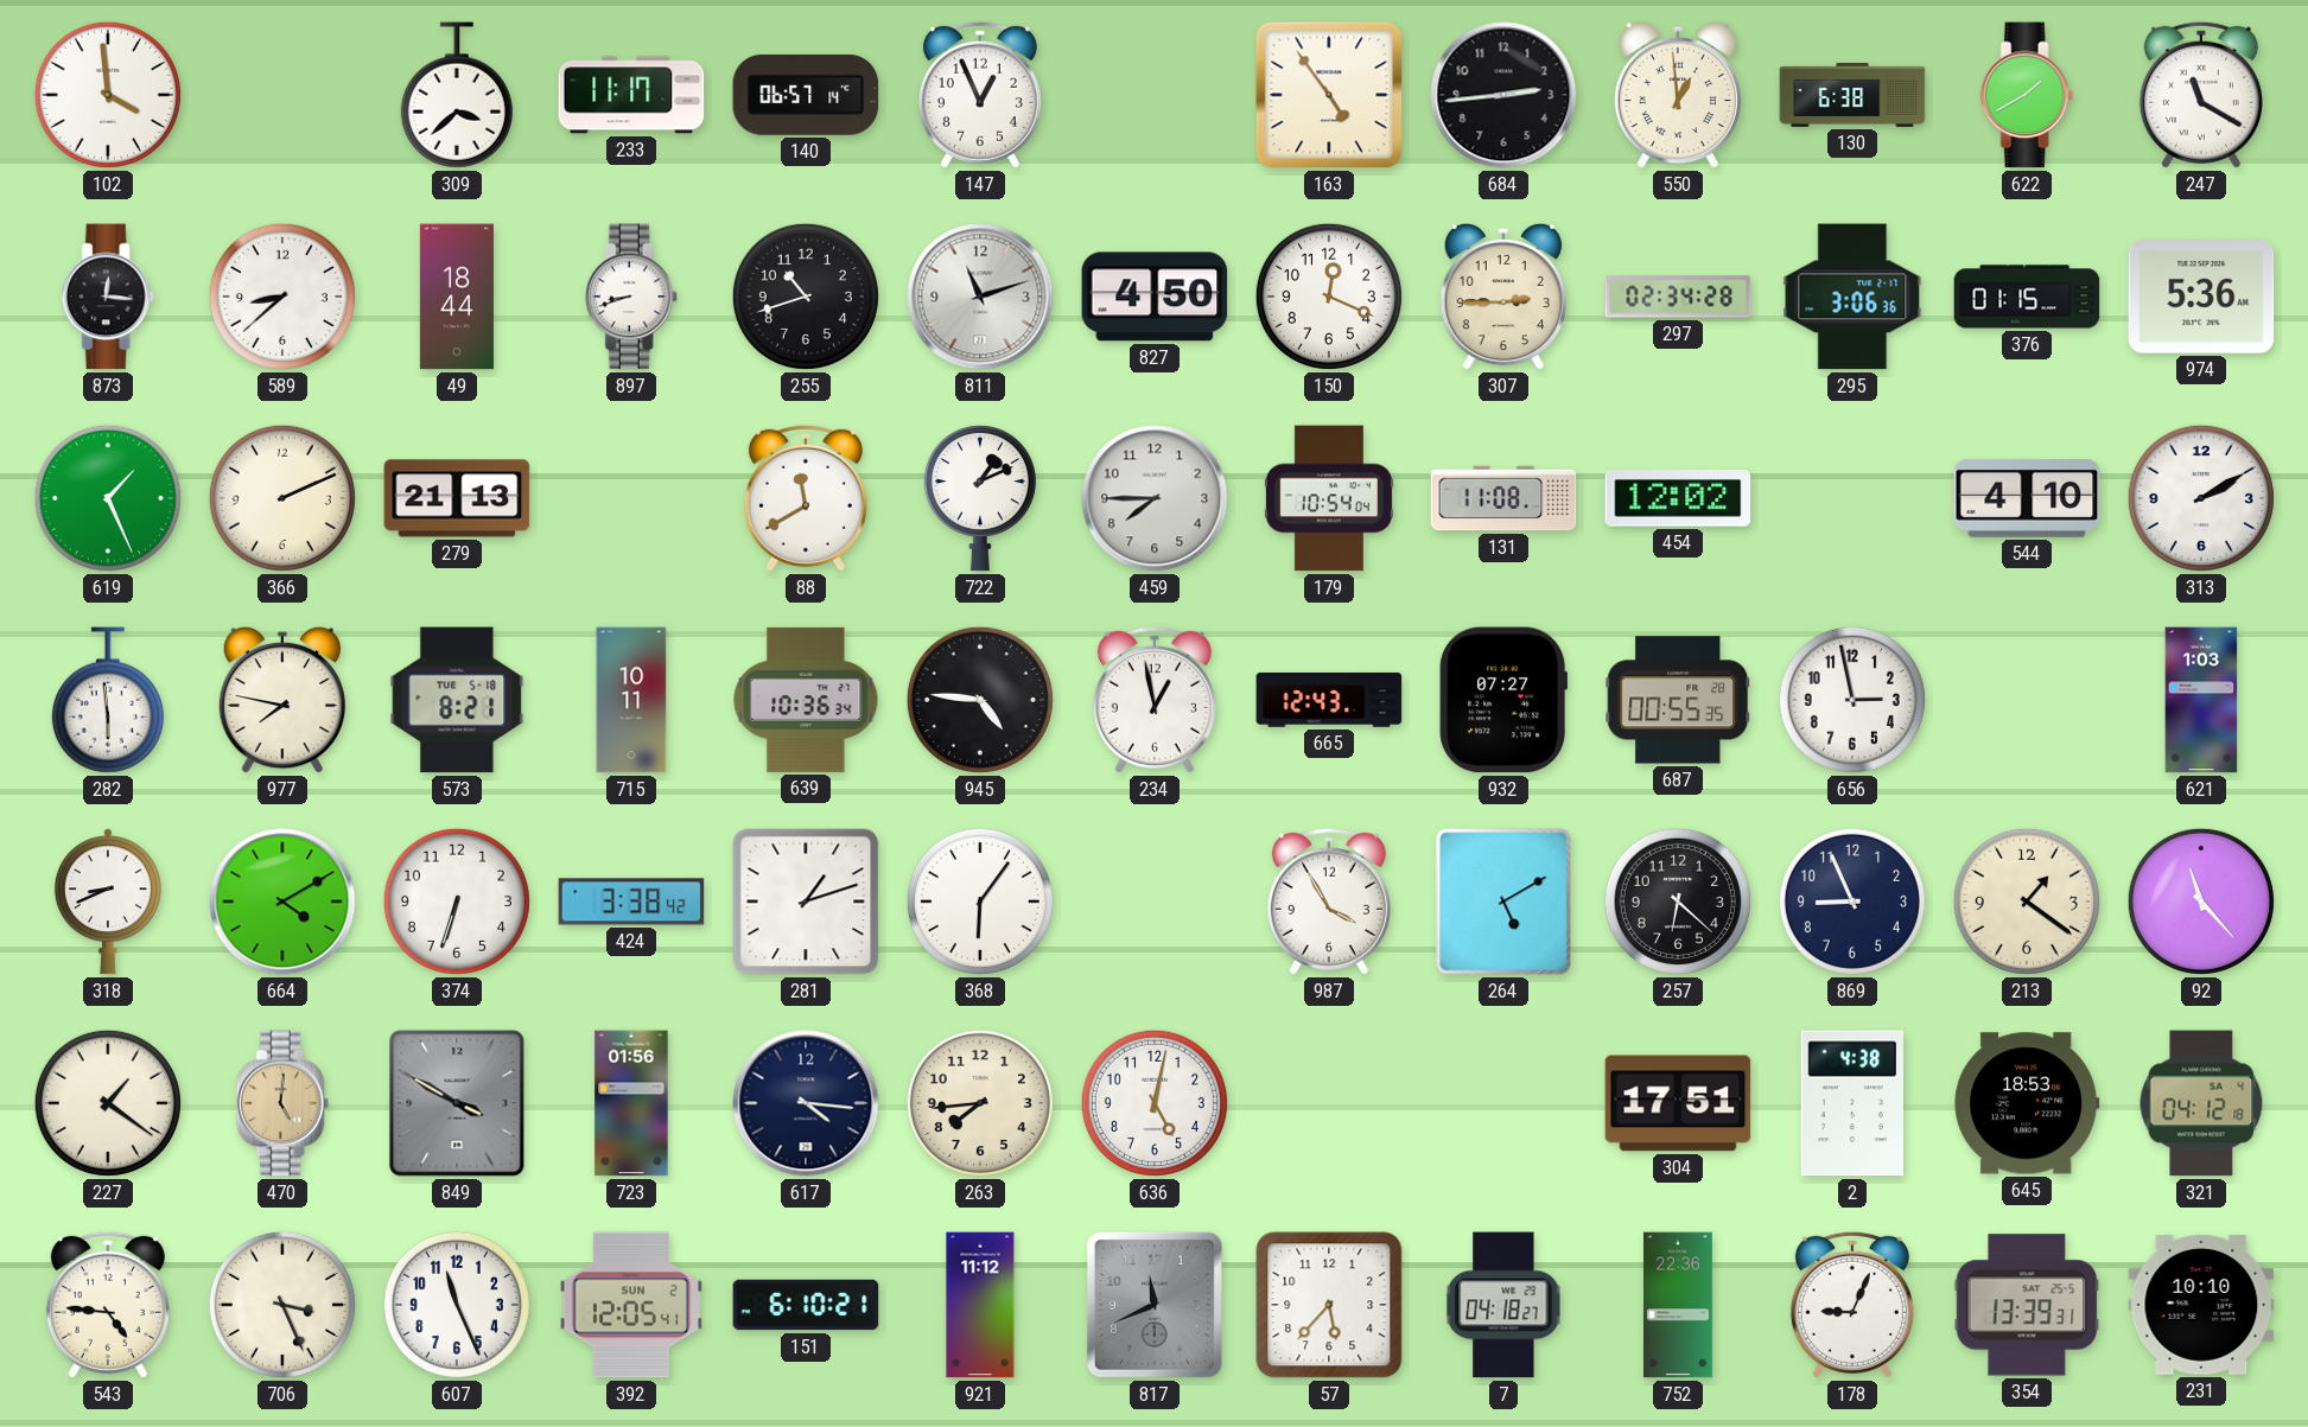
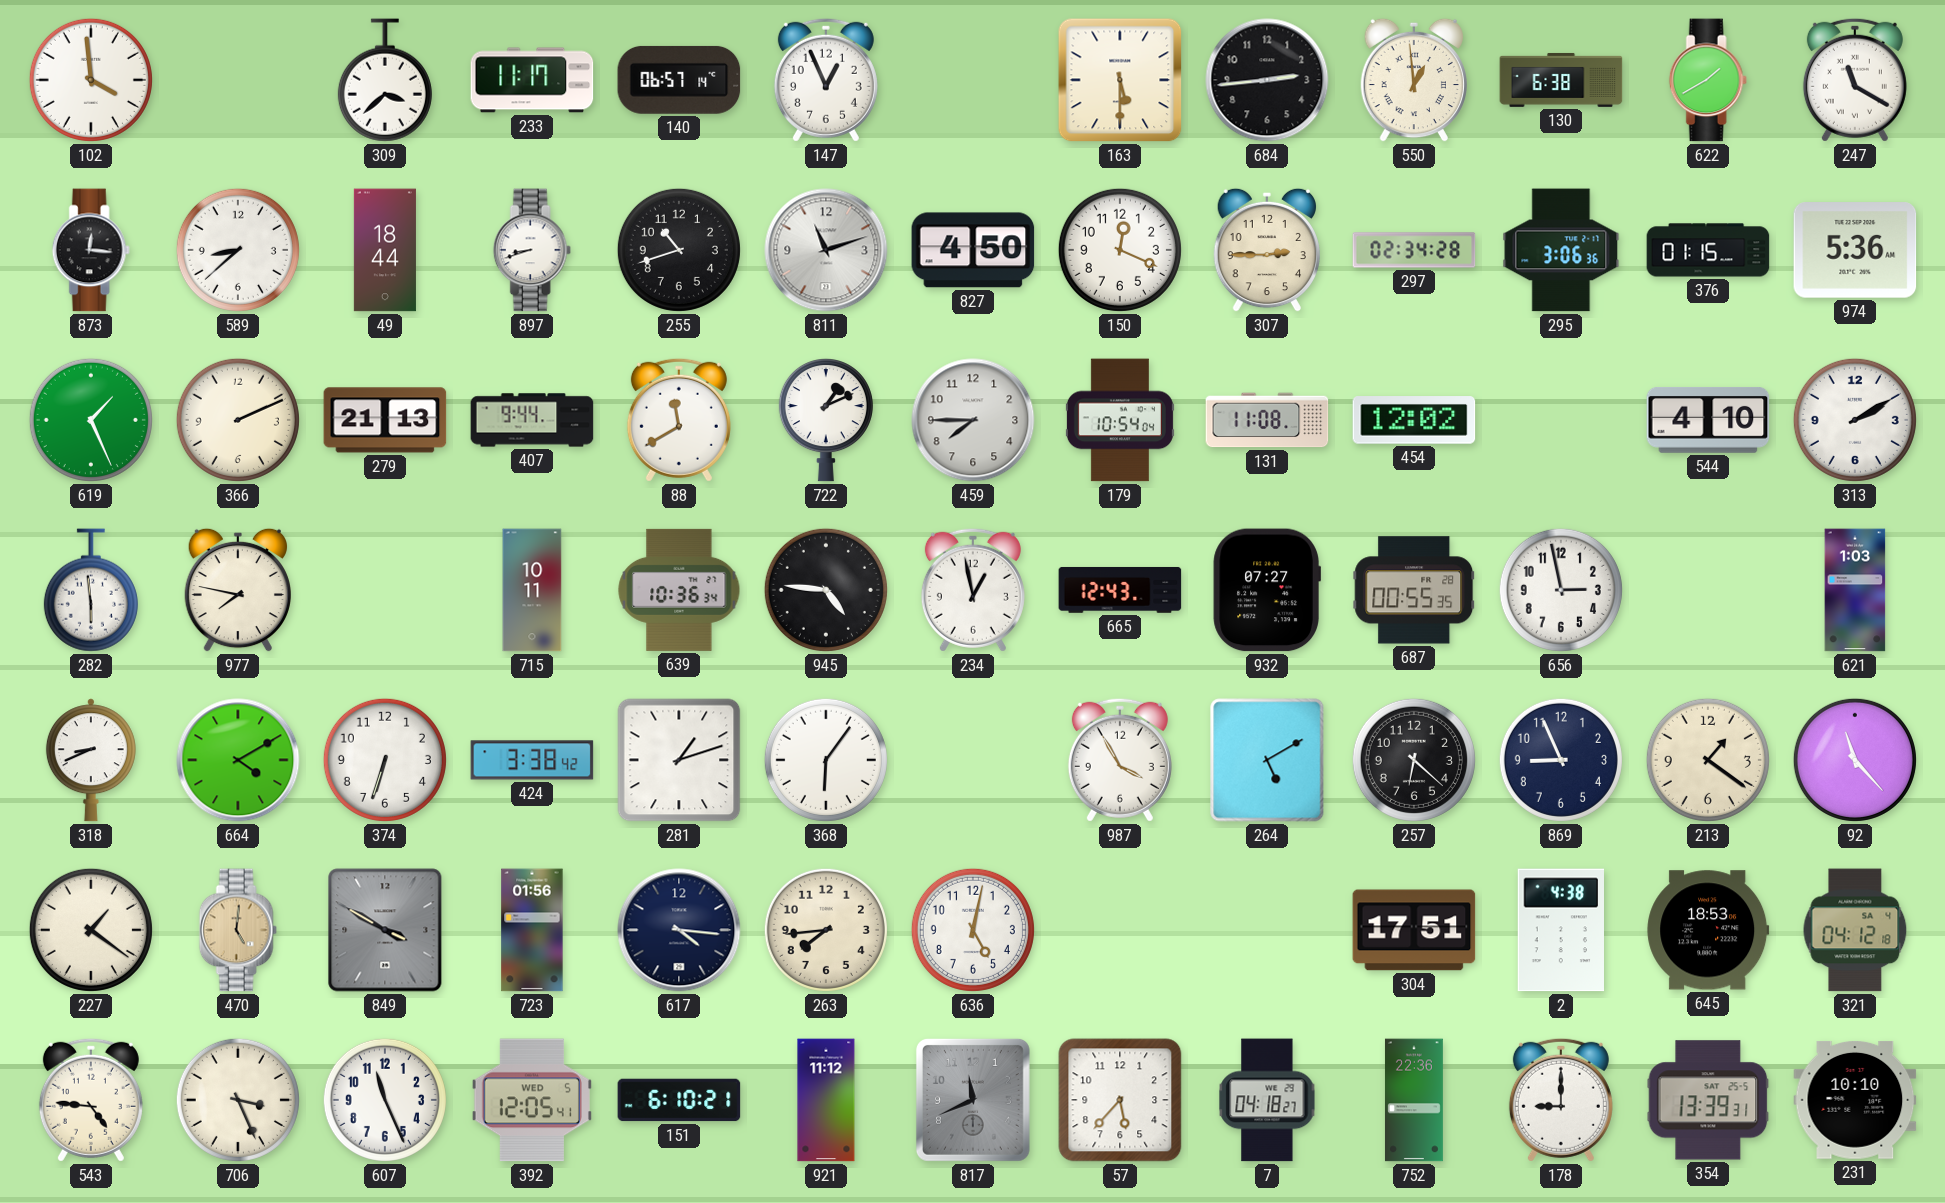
163: 4:54 -> 5:30
407: none -> 9:44
573: 8:21 -> none
392 date: SUN 2 -> WED 5
178: 9:04 -> 9:00
